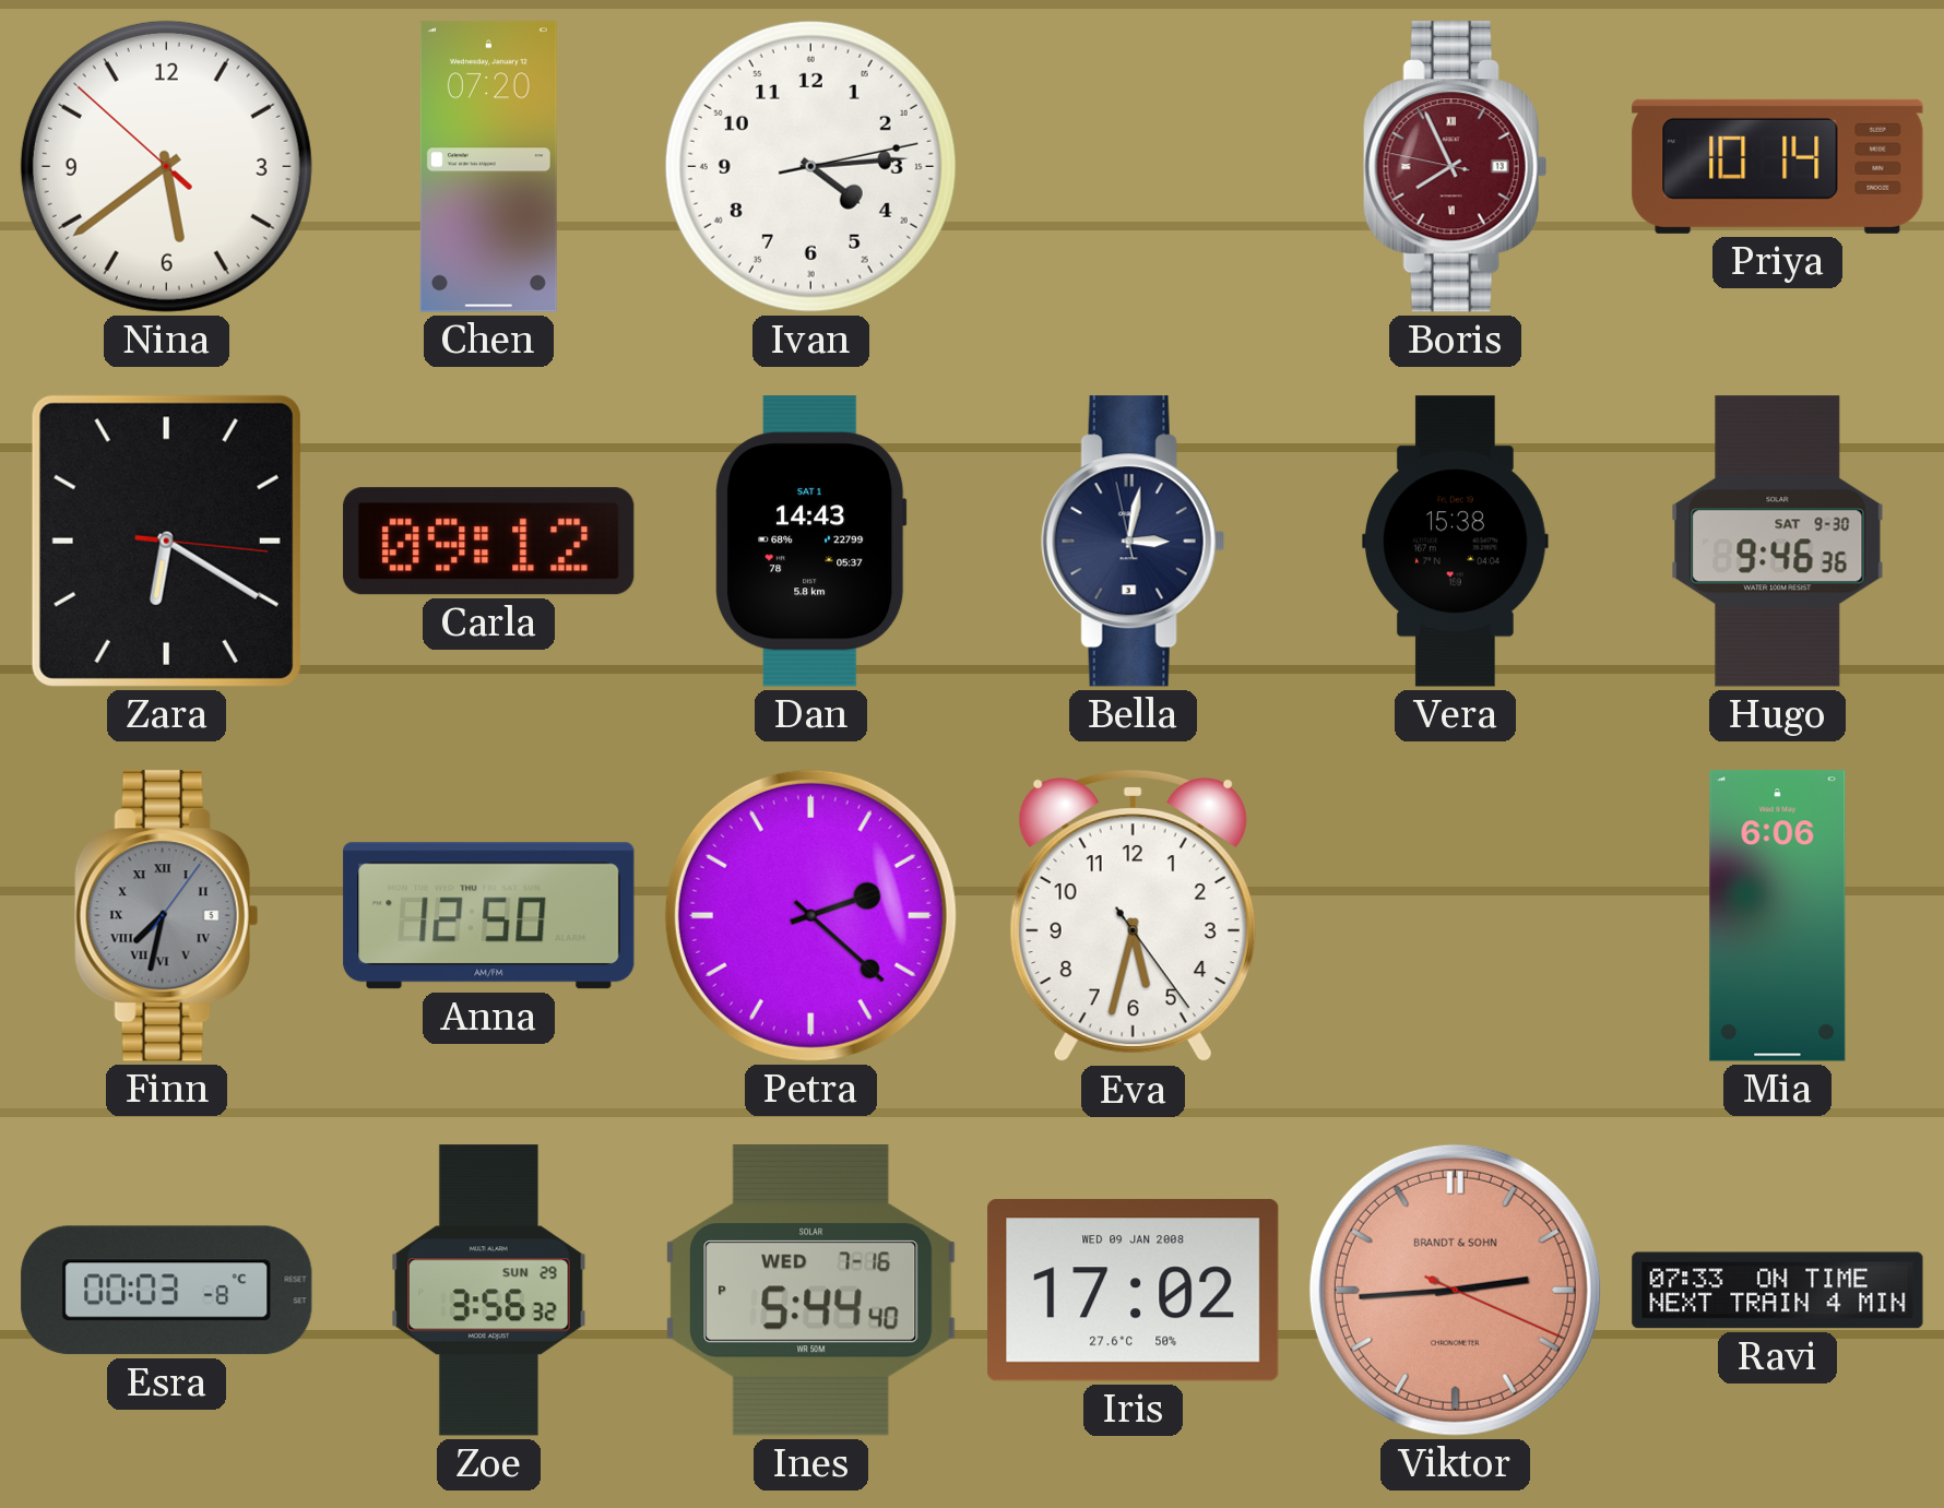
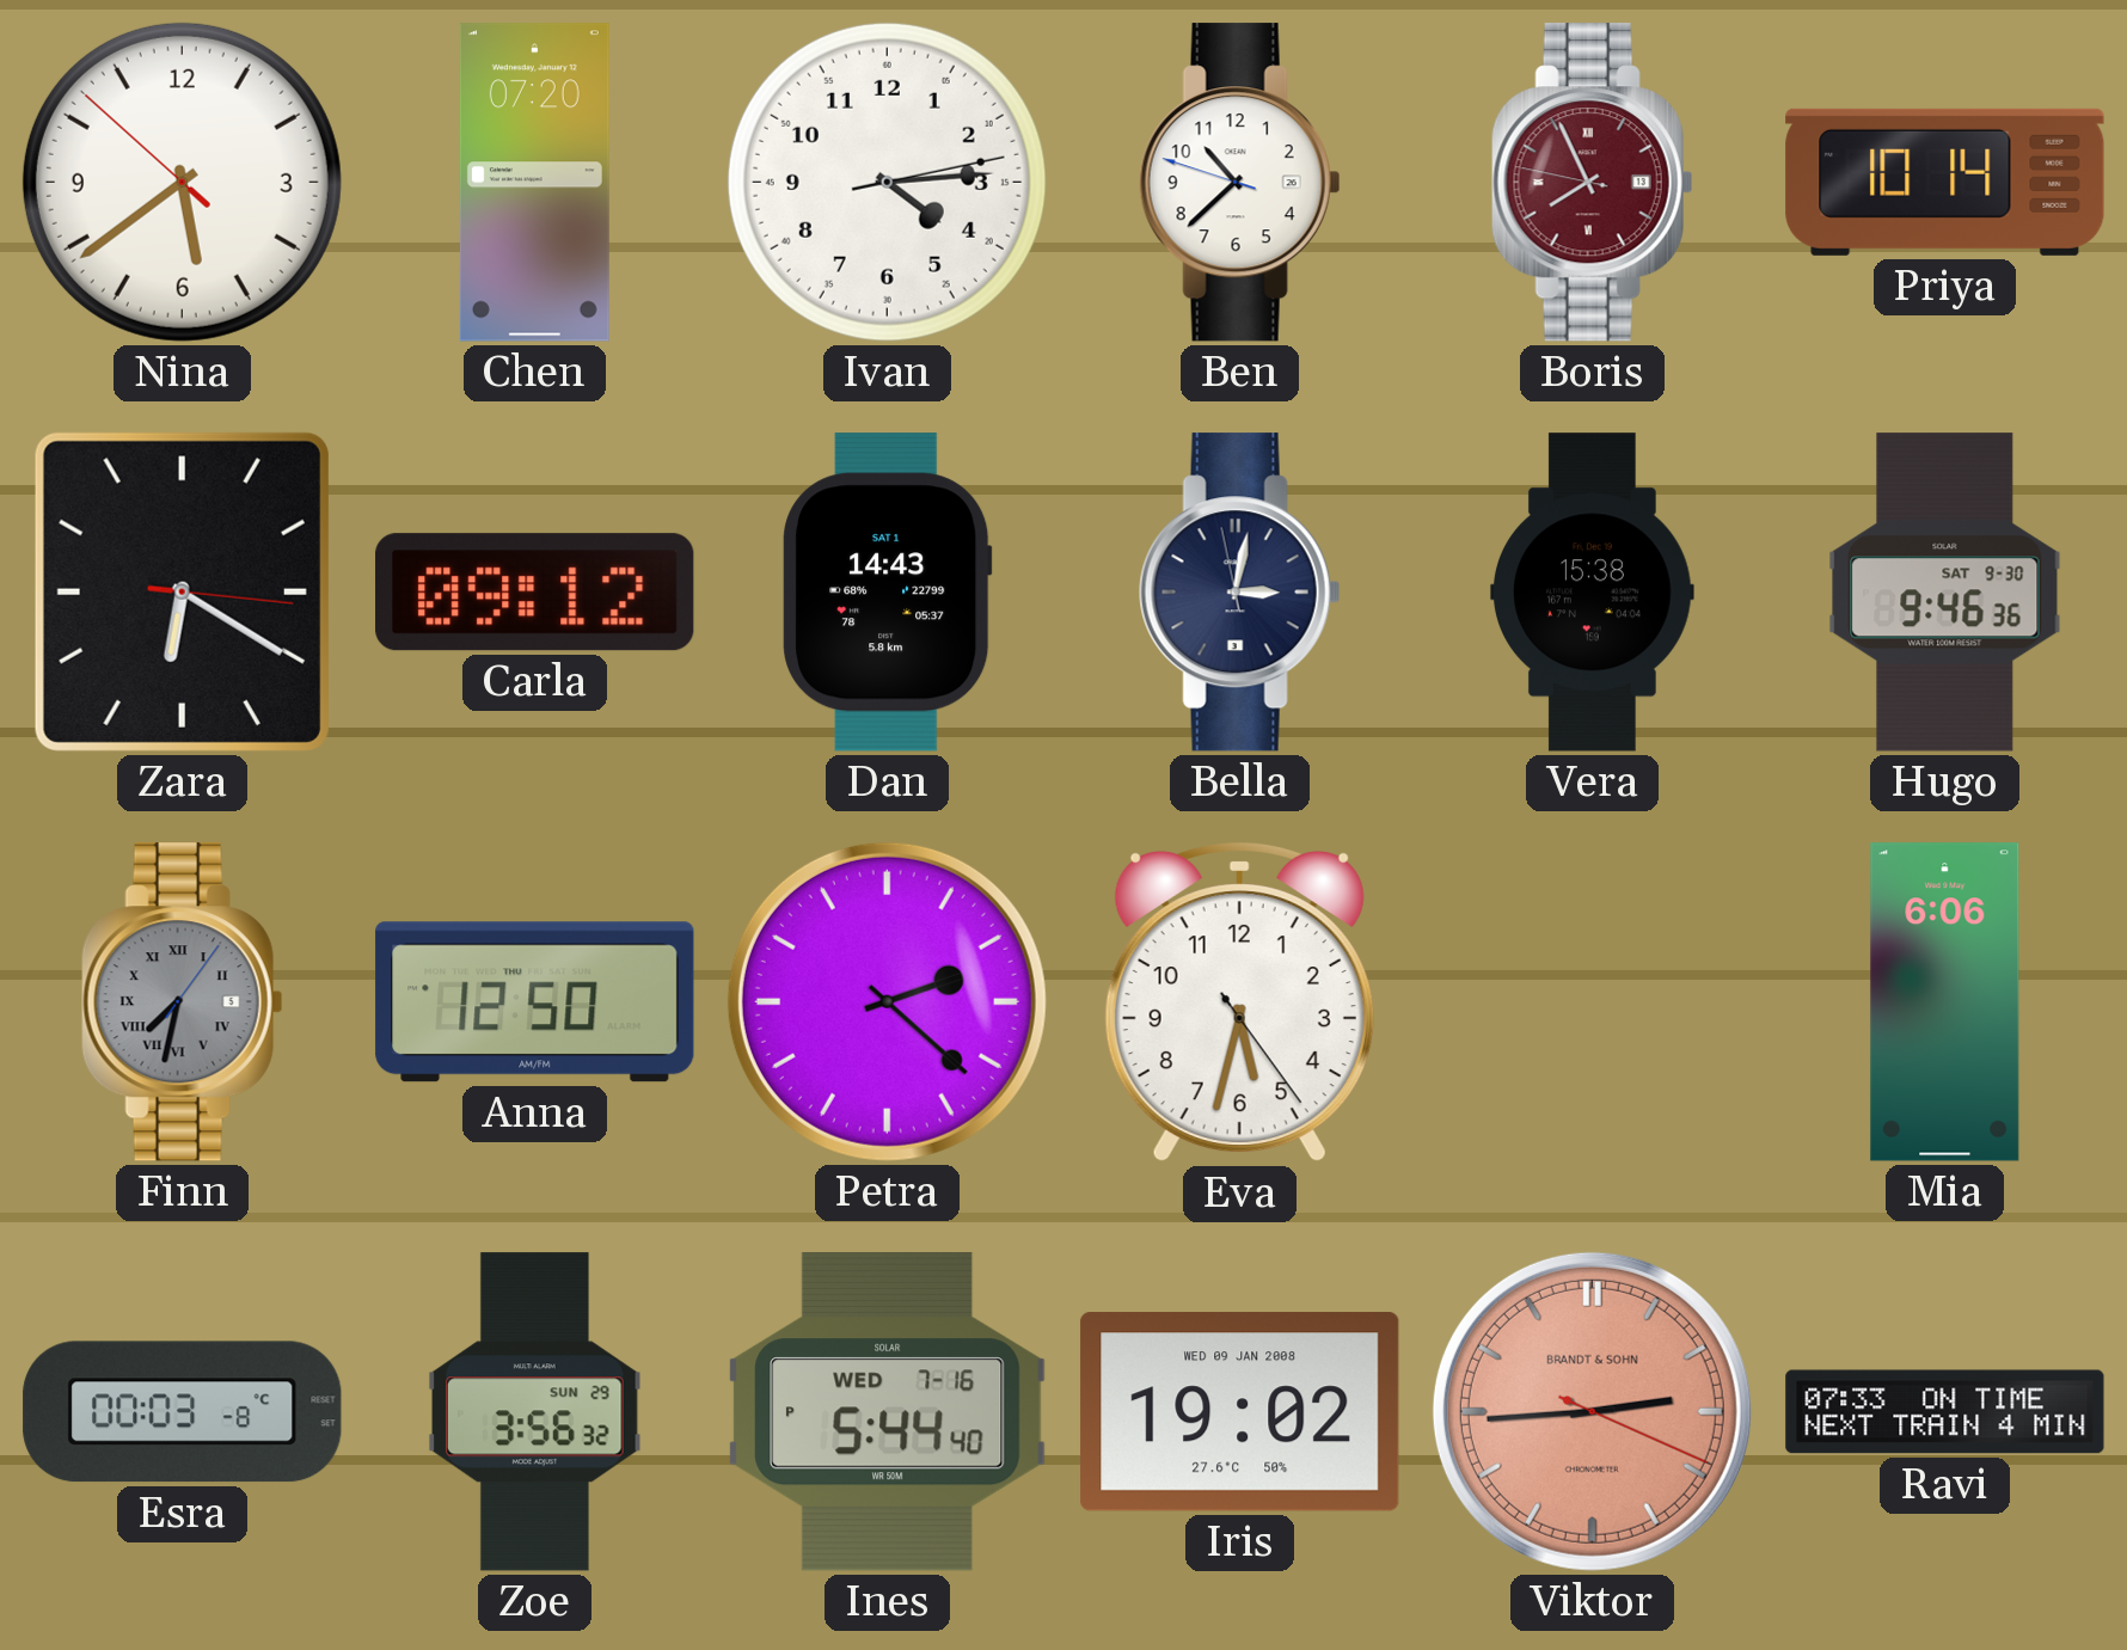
Ben: none -> 10:37
Iris: 17:02 -> 19:02
